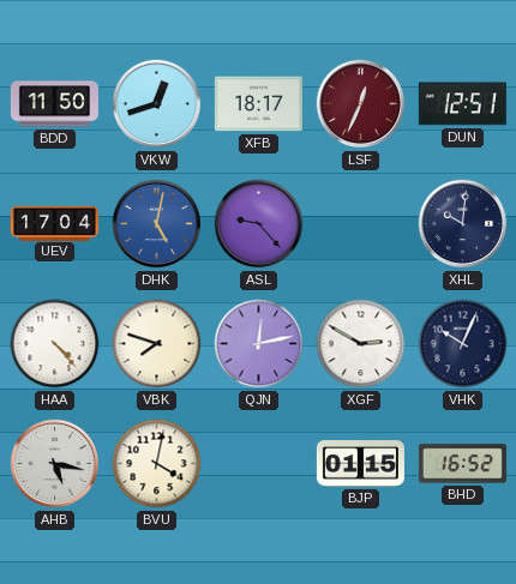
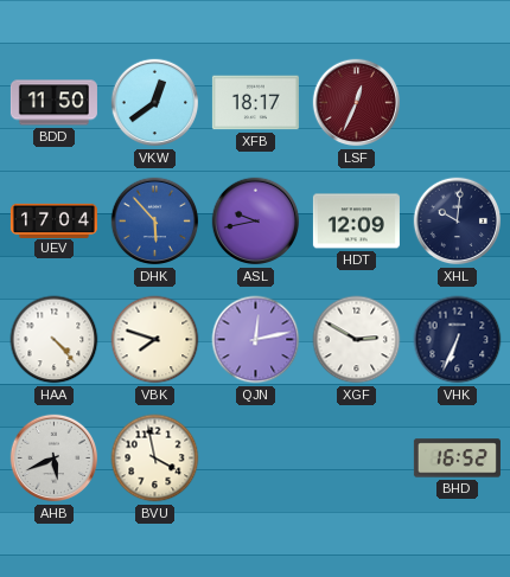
VKW: 12:42 -> 12:39
DUN: 12:51 -> none
DHK: 5:02 -> 5:53
ASL: 9:23 -> 9:43
HDT: none -> 12:09
VHK: 10:04 -> 6:34
AHB: 5:17 -> 5:41
BVU: 4:02 -> 3:58
BJP: 01:15 -> none
